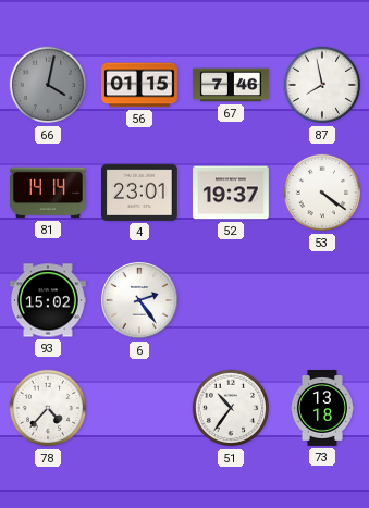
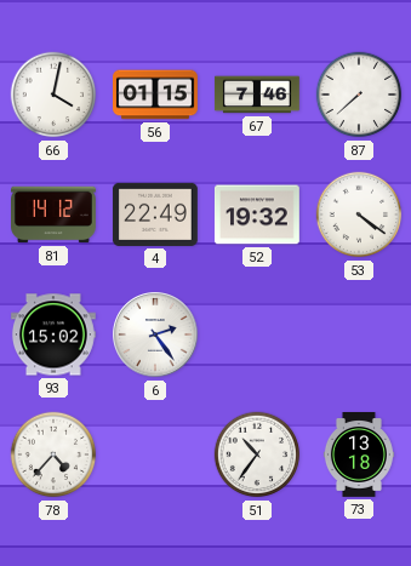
66 dial: grey -> white
87: 7:58 -> 7:38
81: 14:14 -> 14:12
4: 23:01 -> 22:49
52: 19:37 -> 19:32
